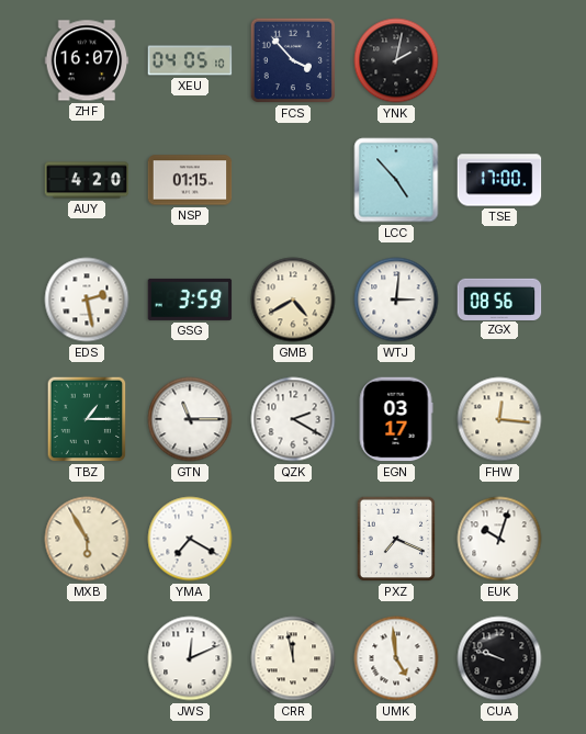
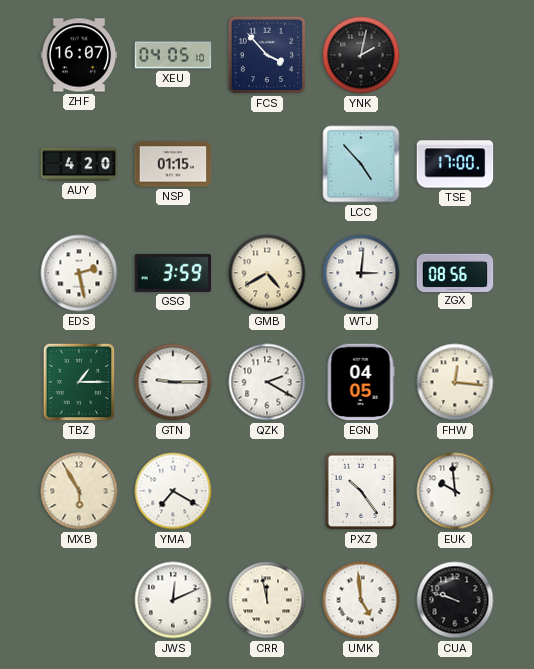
GTN: 11:15 -> 9:15
EGN: 03:17 -> 04:05
PXZ: 7:19 -> 10:24
EUK: 10:03 -> 9:59
